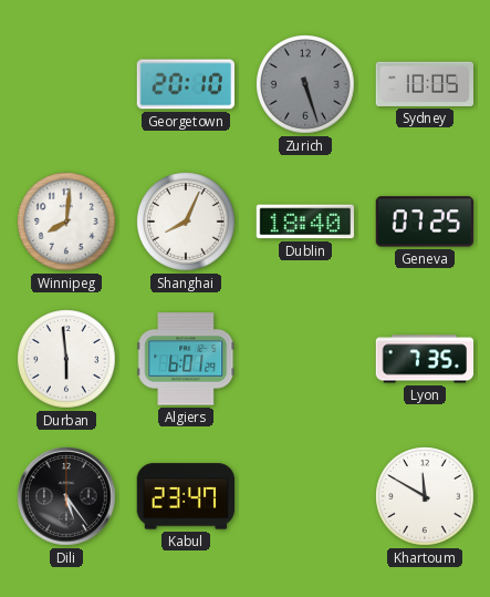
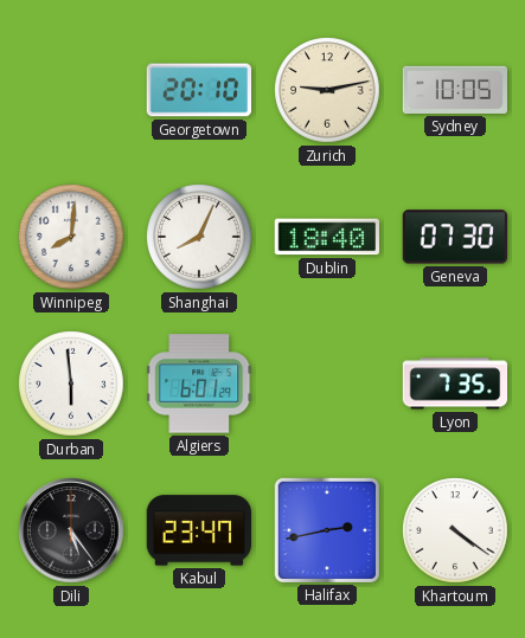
Zurich: 5:27 -> 9:13
Zurich dial: grey -> cream
Geneva: 07:25 -> 07:30
Halifax: none -> 2:43
Khartoum: 11:50 -> 4:21
